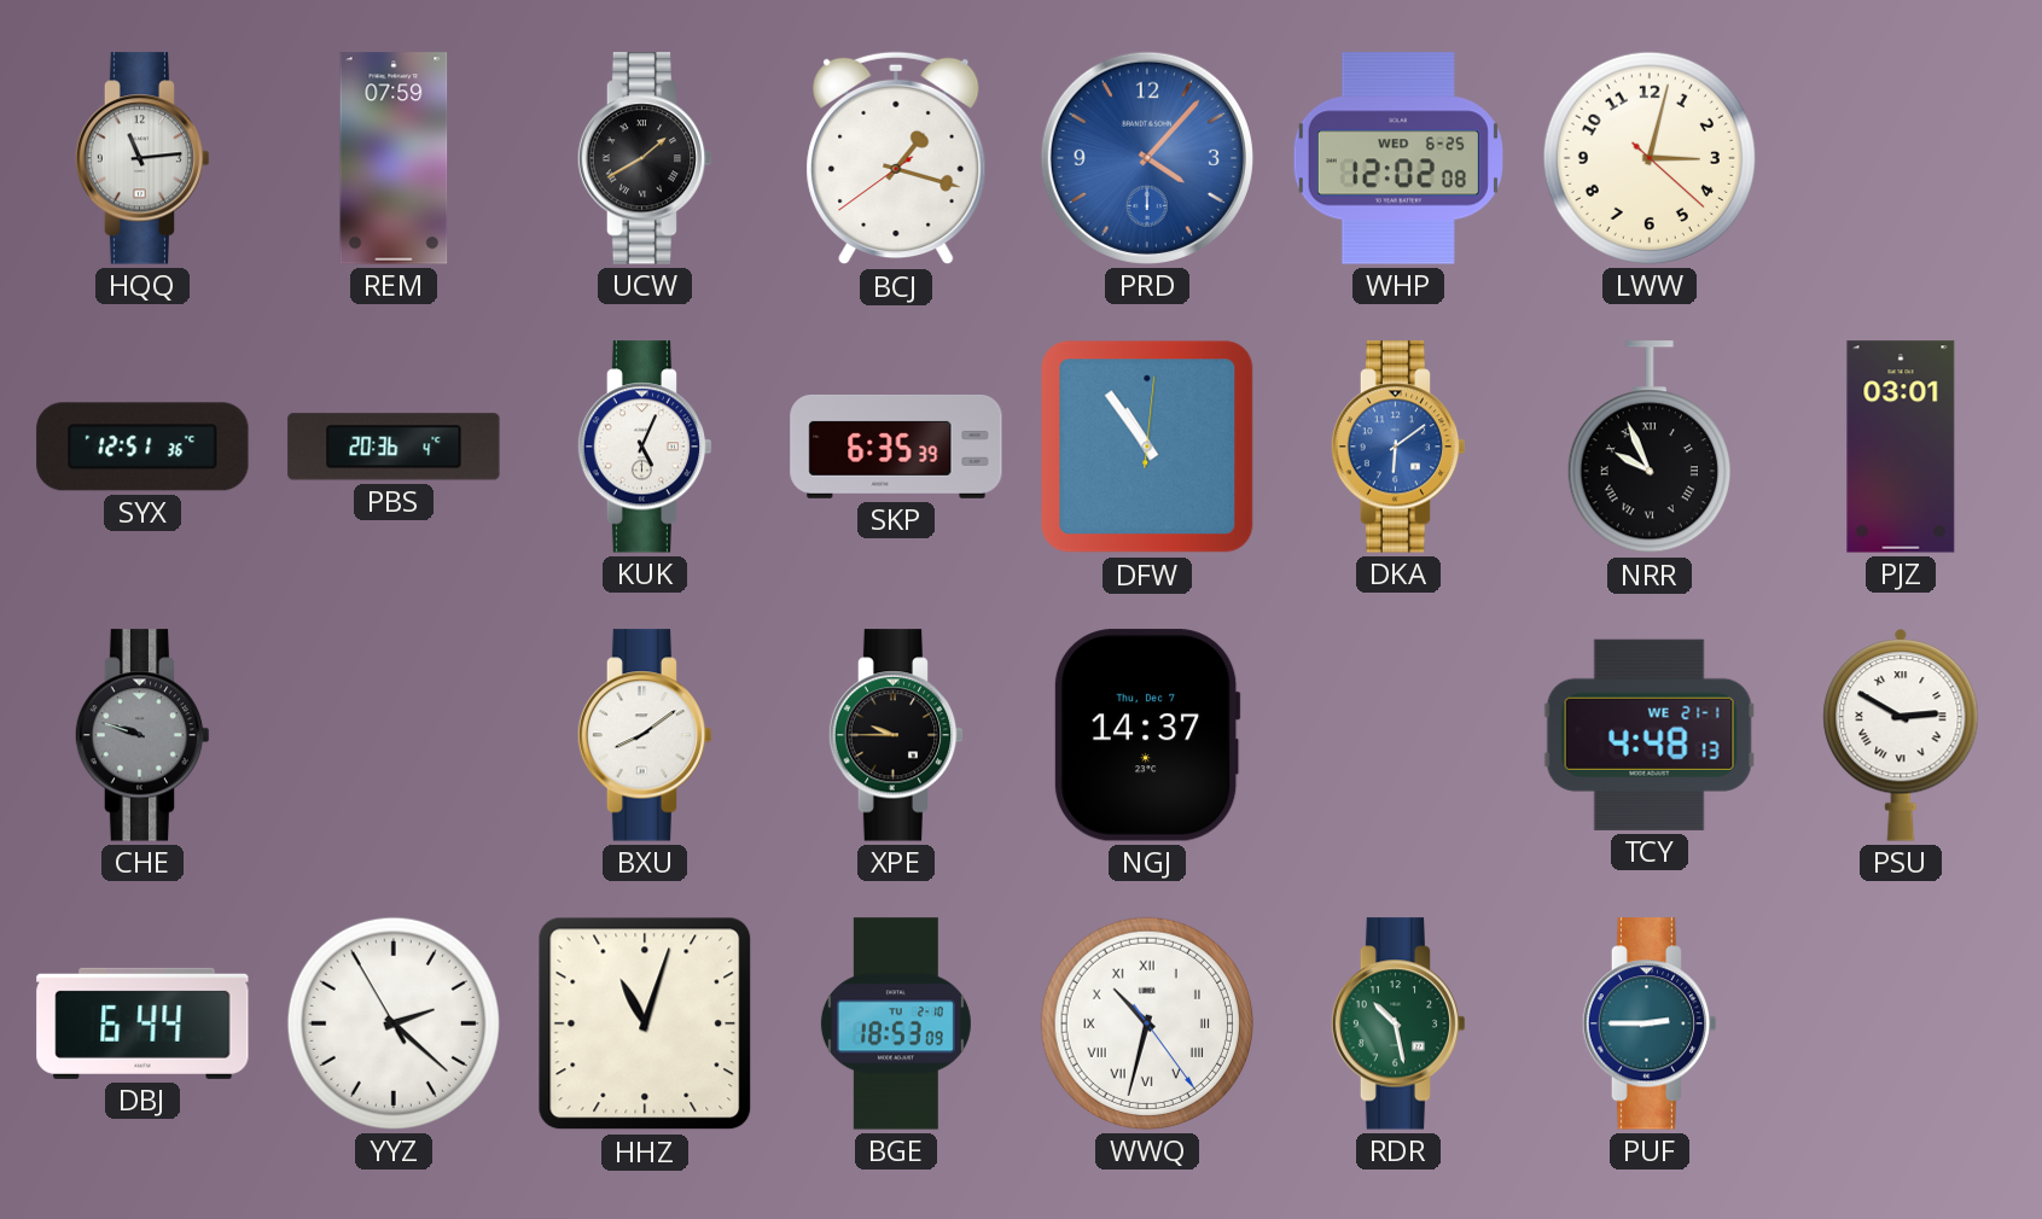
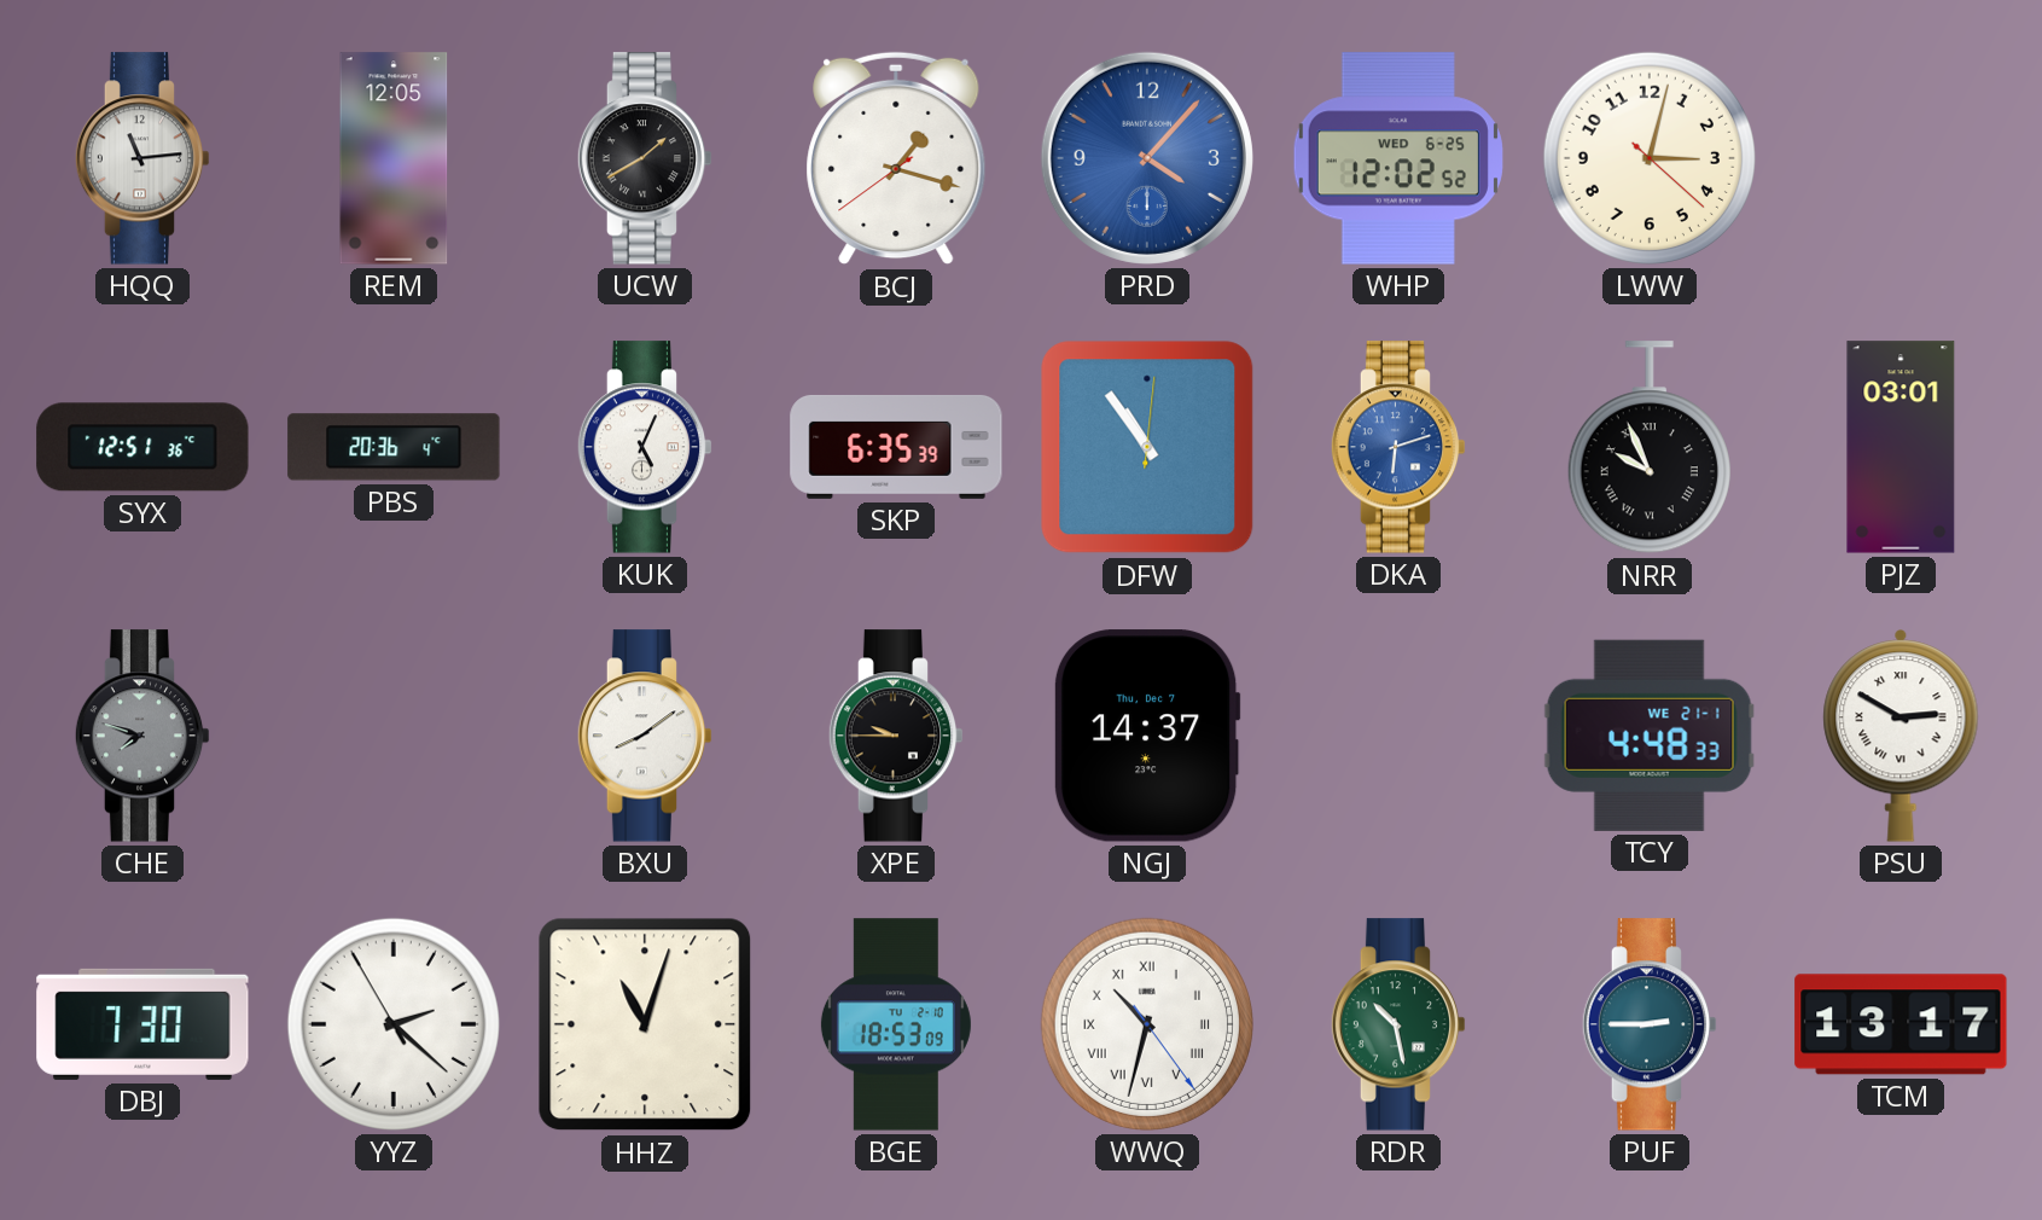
REM: 07:59 -> 12:05
WHP: 12:02:08 -> 12:02:52
DKA: 6:09 -> 6:12
CHE: 9:48 -> 7:48
TCY: 4:48:13 -> 4:48:33
DBJ: 6:44 -> 7:30
TCM: none -> 13:17
